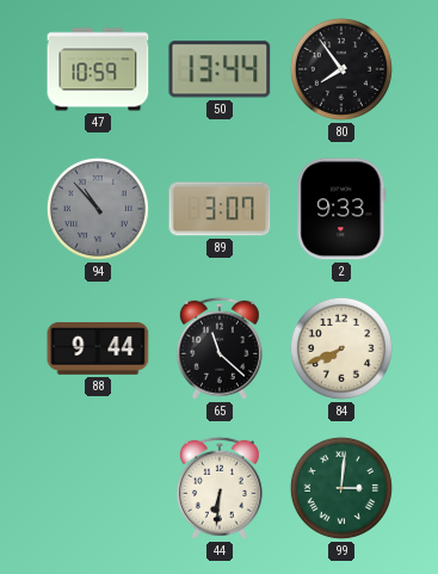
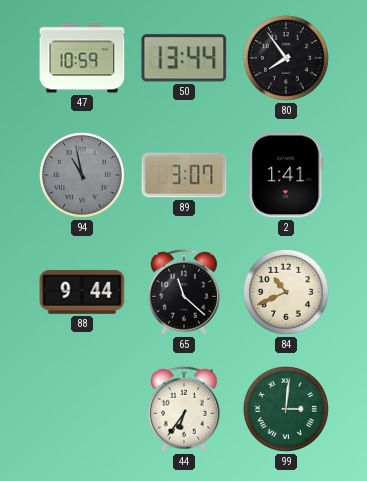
94: 10:53 -> 10:58
2: 9:33 -> 1:41
84: 7:41 -> 10:41
44: 6:31 -> 6:36
